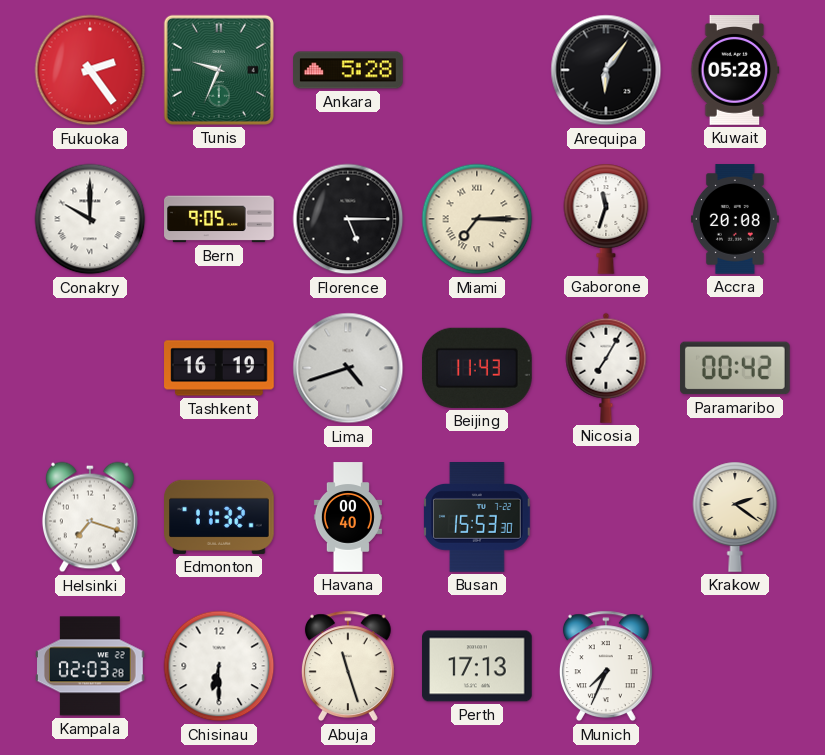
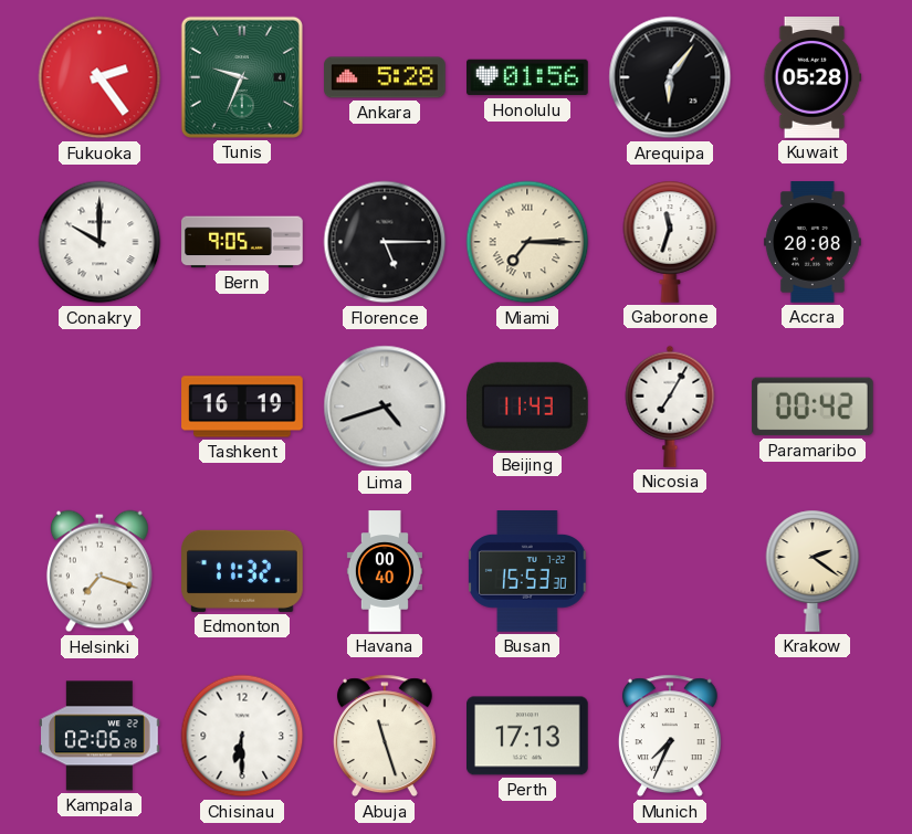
Honolulu: none -> 01:56
Kampala: 02:03 -> 02:06
